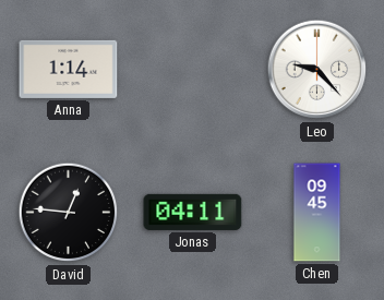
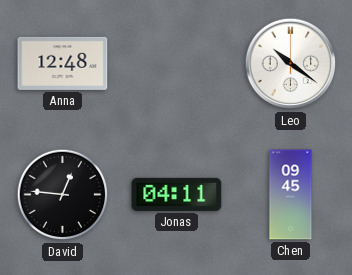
Anna: 1:14 -> 12:48
Leo: 9:23 -> 10:21
